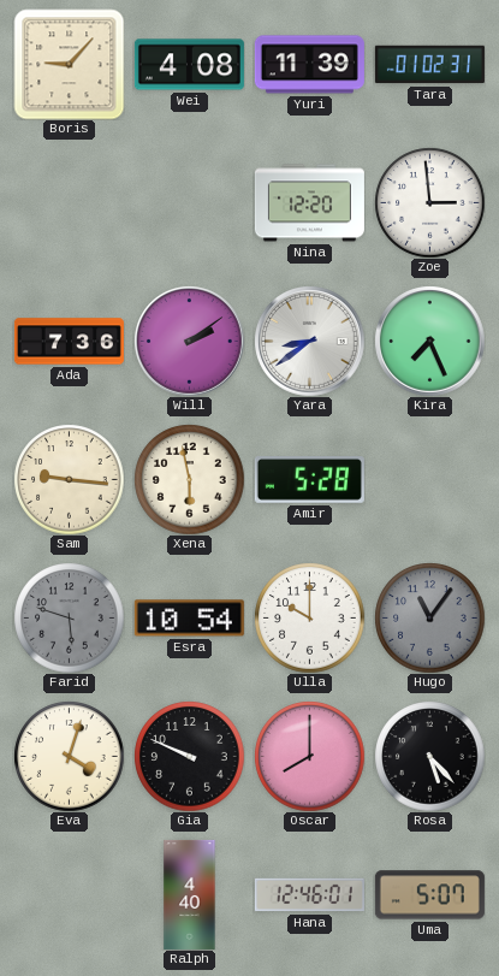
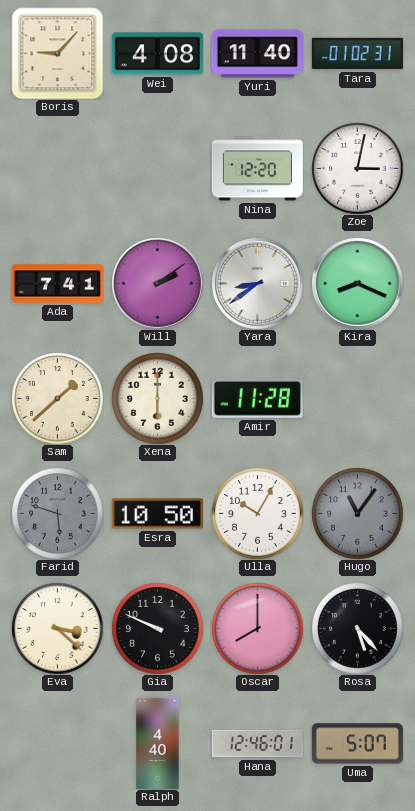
Yuri: 11:39 -> 11:40
Zoe: 2:59 -> 3:02
Ada: 7:36 -> 7:41
Kira: 7:26 -> 8:19
Sam: 9:16 -> 1:38
Xena: 5:58 -> 6:00
Amir: 5:28 -> 11:28
Esra: 10:54 -> 10:50
Ulla: 10:00 -> 10:05
Eva: 4:03 -> 3:22
